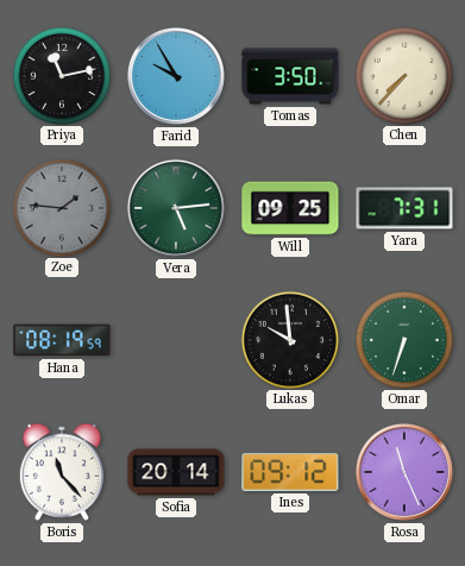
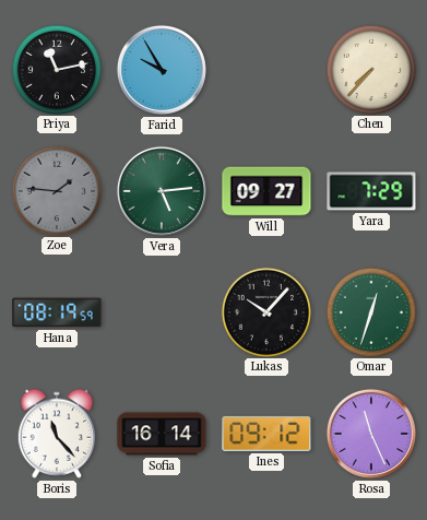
Tomas: 3:50 -> none
Will: 09:25 -> 09:27
Yara: 7:31 -> 7:29
Lukas: 9:59 -> 10:07
Omar: 6:33 -> 12:33
Sofia: 20:14 -> 16:14
